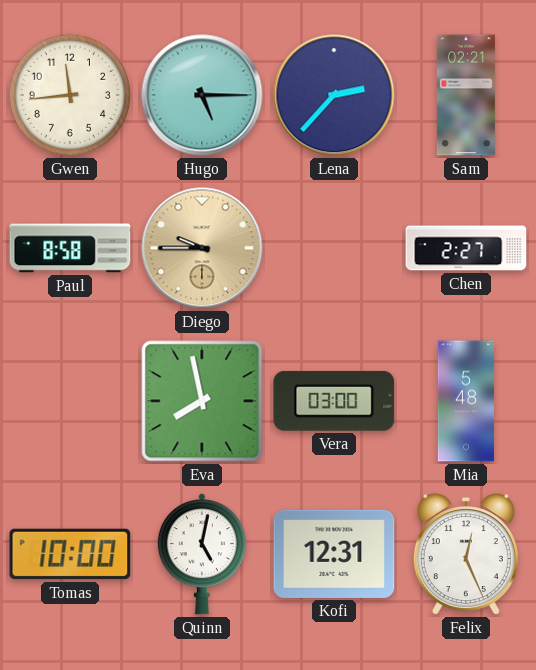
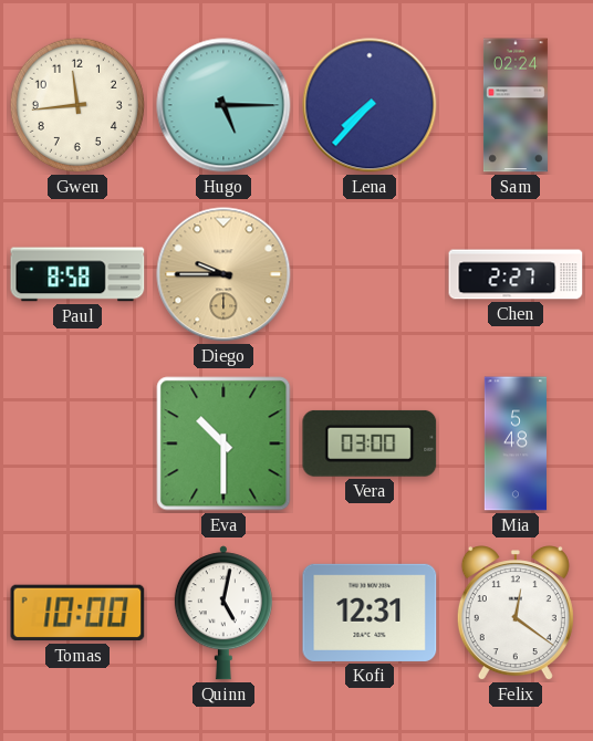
Lena: 2:37 -> 7:37
Sam: 02:21 -> 02:24
Eva: 7:58 -> 10:30
Felix: 12:26 -> 12:21
